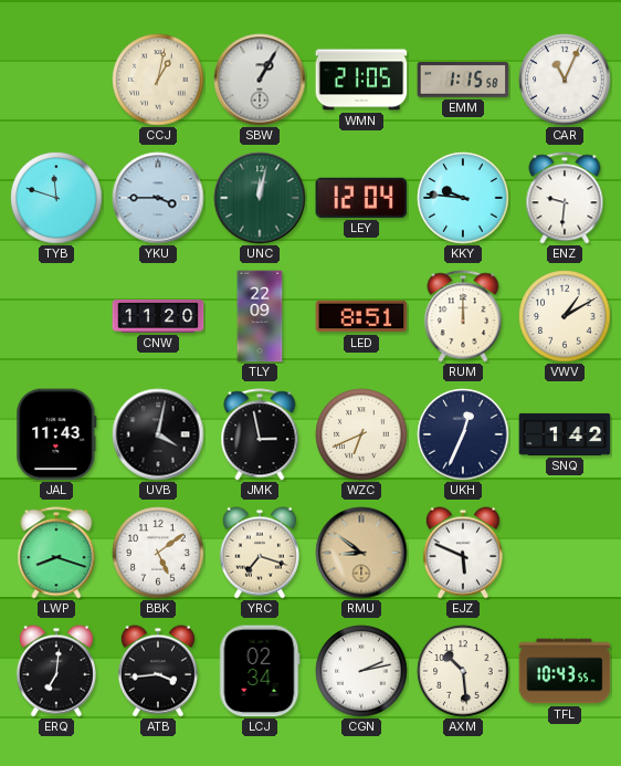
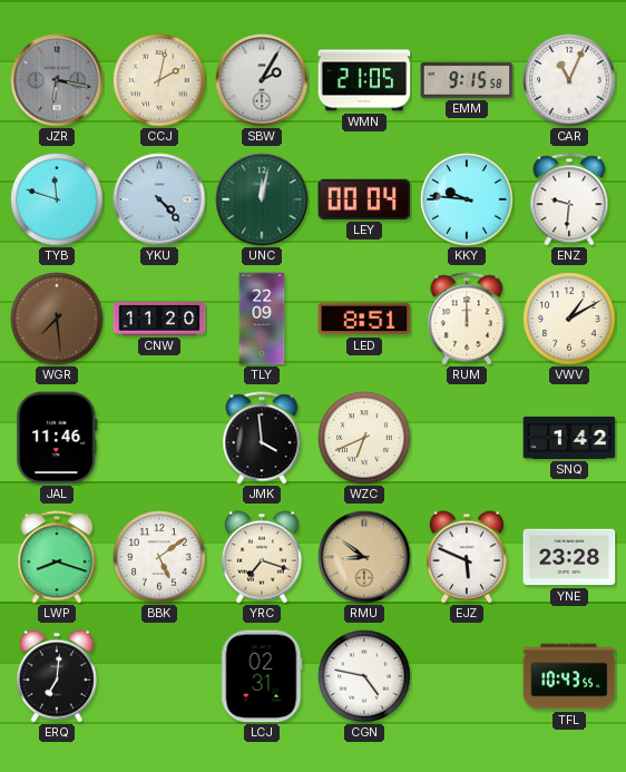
JZR: none -> 6:17
CCJ: 1:02 -> 2:02
SBW: 1:05 -> 2:05
EMM: 1:15 -> 9:15
YKU: 3:45 -> 4:23
LEY: 12:04 -> 00:04
WGR: none -> 7:29
JAL: 11:43 -> 11:46
UVB: 4:02 -> none
JMK: 2:58 -> 3:59
UKH: 12:34 -> none
YNE: none -> 23:28
ATB: 3:44 -> none
LCJ: 02:34 -> 02:31
CGN: 2:13 -> 4:47
AXM: 10:29 -> none
